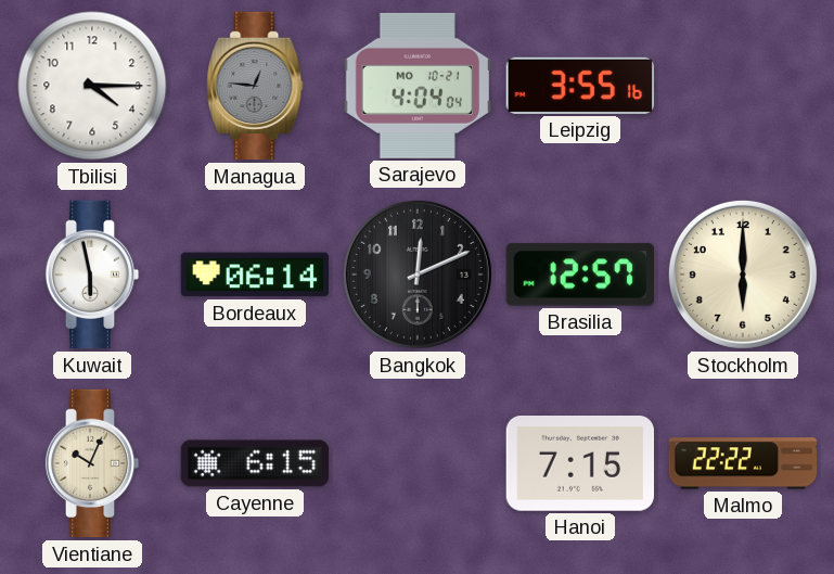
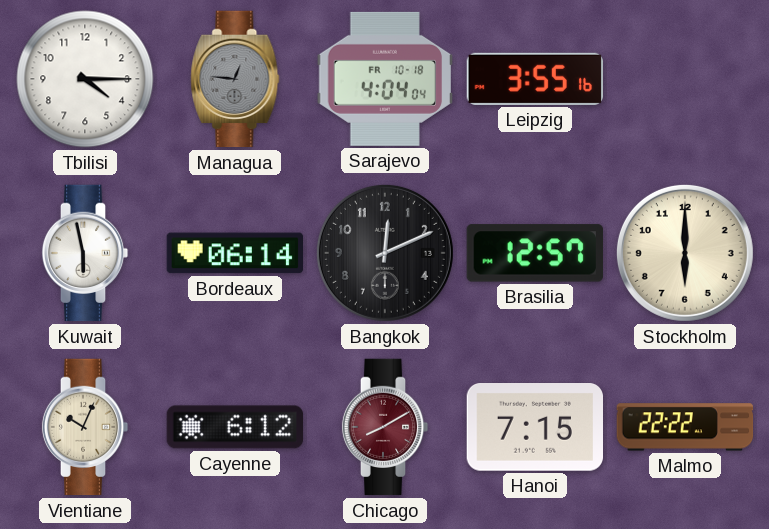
Sarajevo date: MO 10-21 -> FR 10-18
Cayenne: 6:15 -> 6:12
Chicago: none -> 8:10
